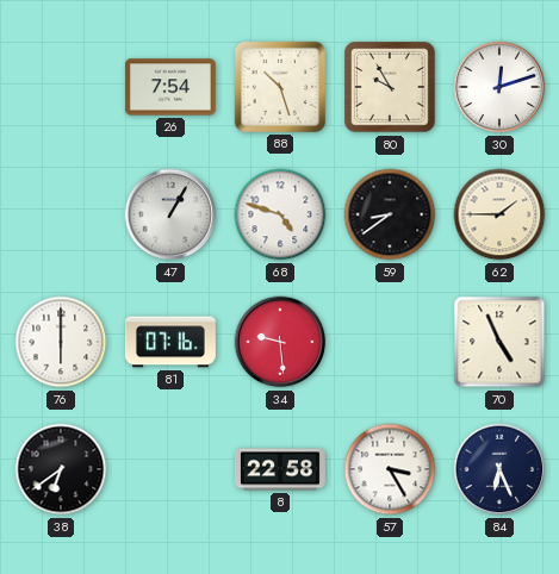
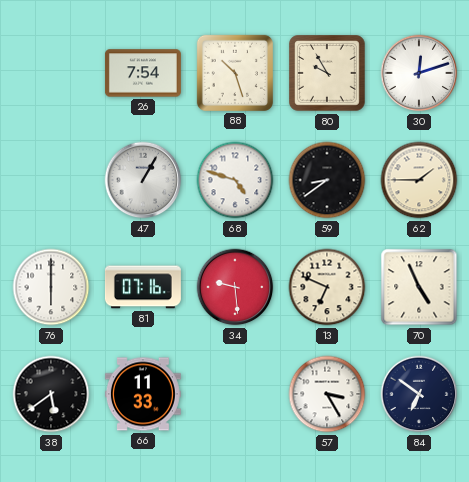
13: none -> 6:49
38: 6:39 -> 5:39
66: none -> 11:33
8: 22:58 -> none
84: 6:26 -> 6:51
